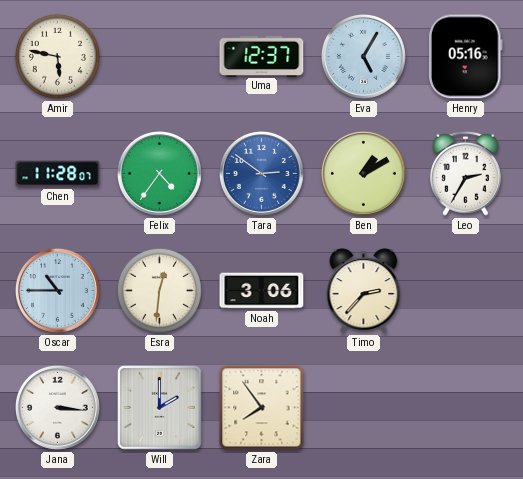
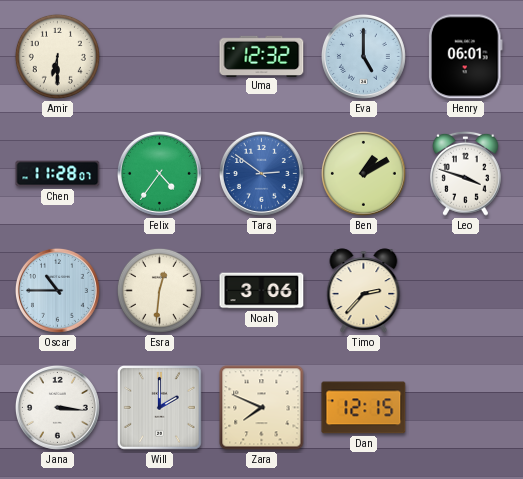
Amir: 5:47 -> 6:30
Uma: 12:37 -> 12:32
Eva: 5:05 -> 5:00
Henry: 05:16 -> 06:01
Leo: 2:35 -> 3:48
Zara: 7:54 -> 7:49
Dan: none -> 12:15
